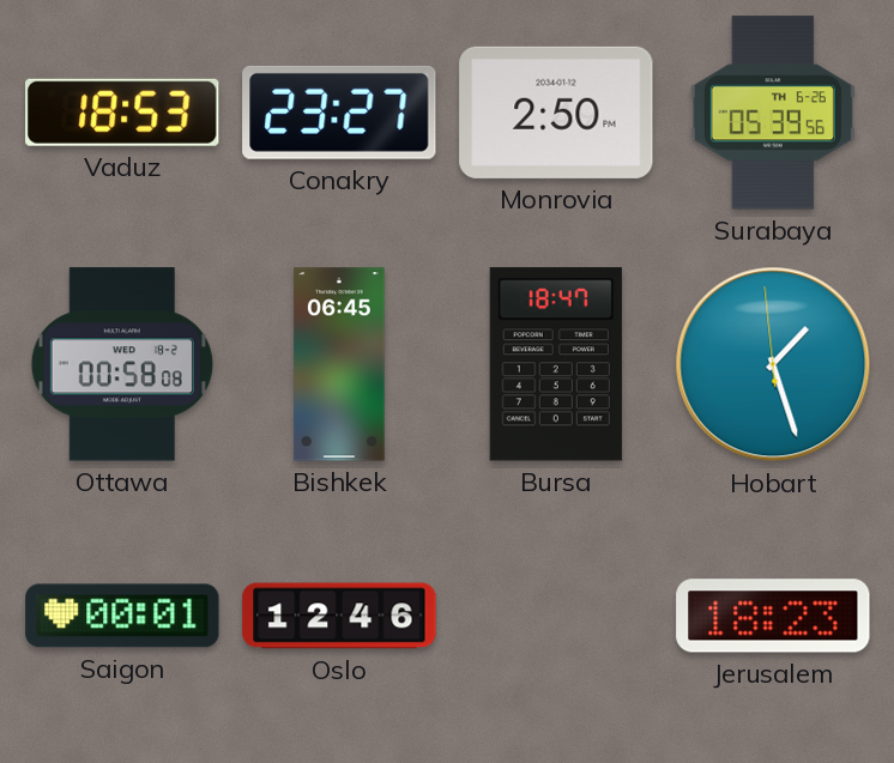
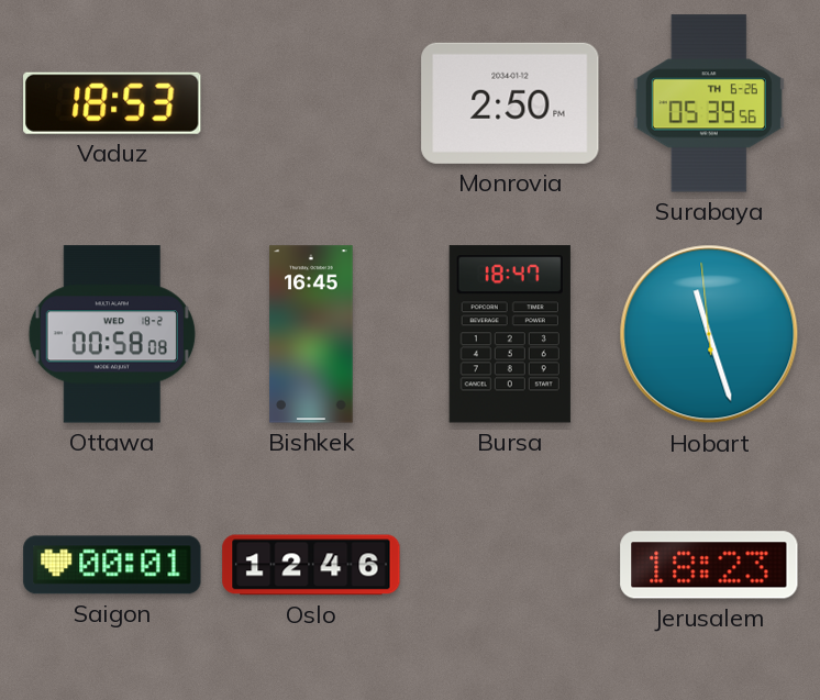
Conakry: 23:27 -> none
Bishkek: 06:45 -> 16:45
Hobart: 1:26 -> 11:26
